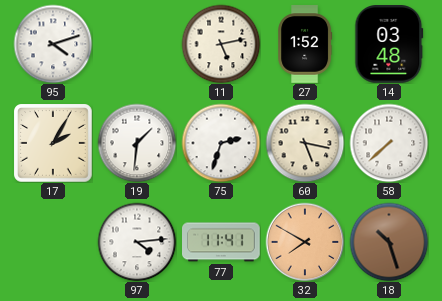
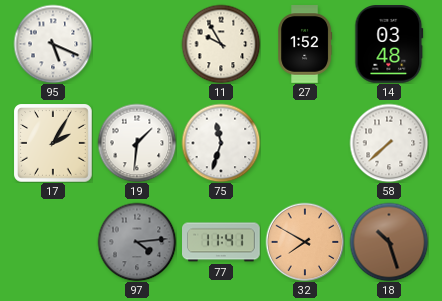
95: 4:12 -> 5:19
11: 5:13 -> 9:55
75: 2:33 -> 11:33
60: 5:17 -> none
97 dial: white -> grey
